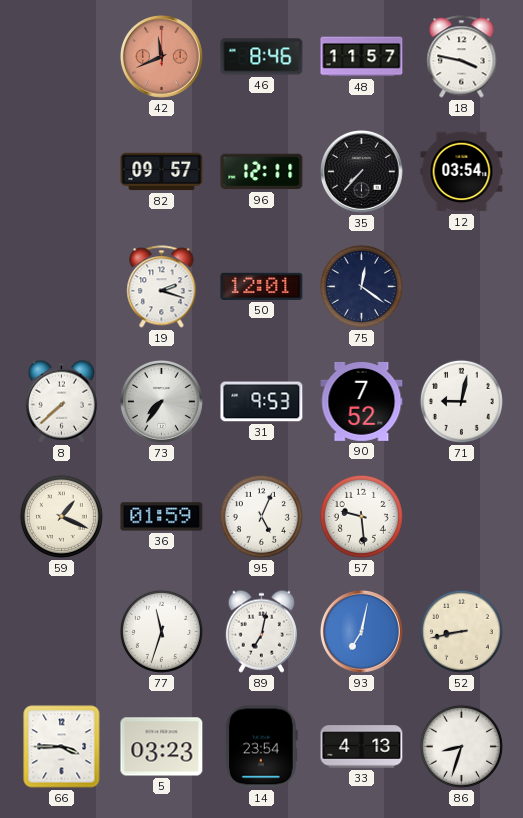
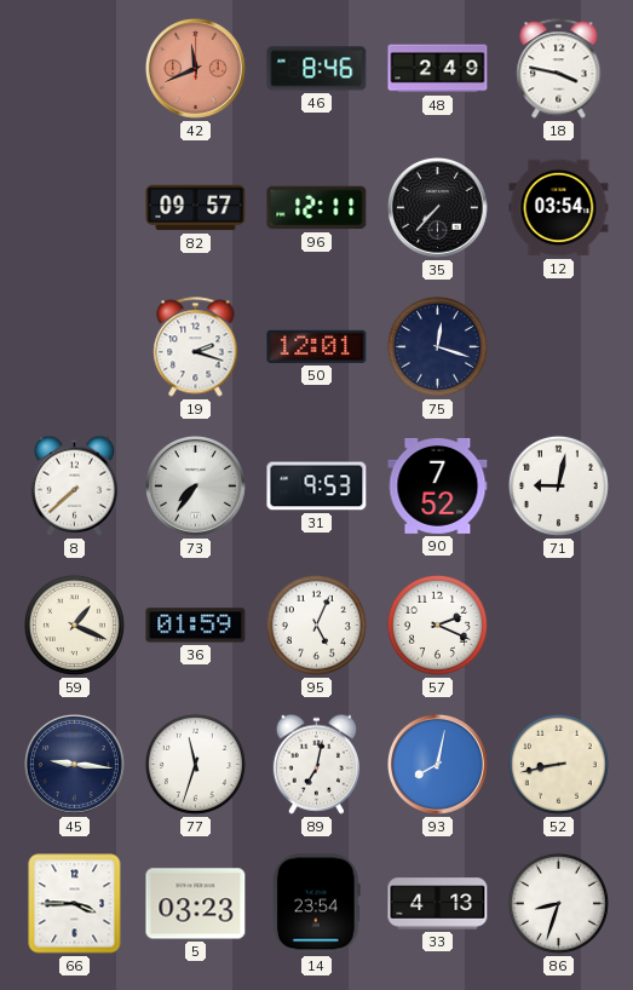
48: 11:57 -> 2:49
75: 12:21 -> 12:18
57: 9:29 -> 2:19
45: none -> 9:16
93: 7:02 -> 8:02
